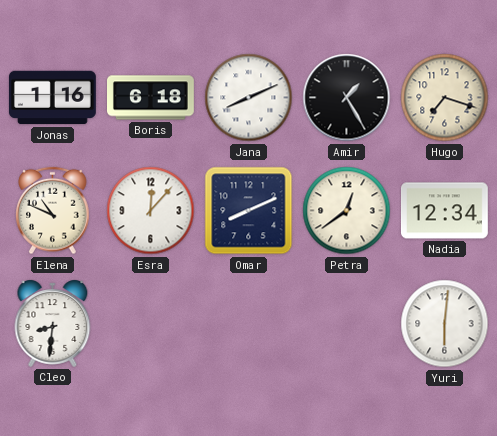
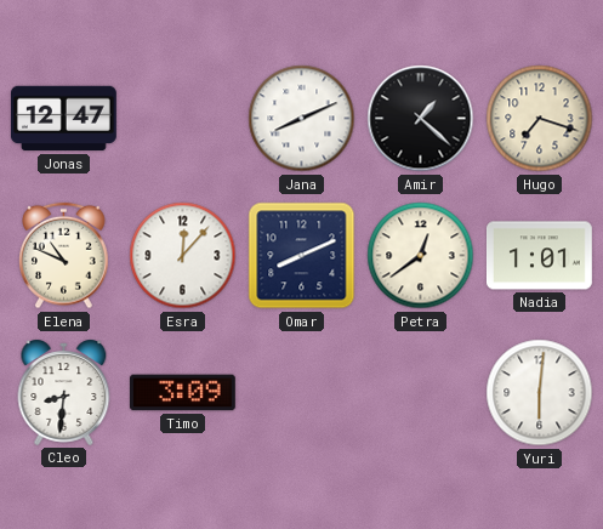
Jonas: 1:16 -> 12:47
Boris: 6:18 -> none
Amir: 1:25 -> 1:22
Nadia: 12:34 -> 1:01
Timo: none -> 3:09
